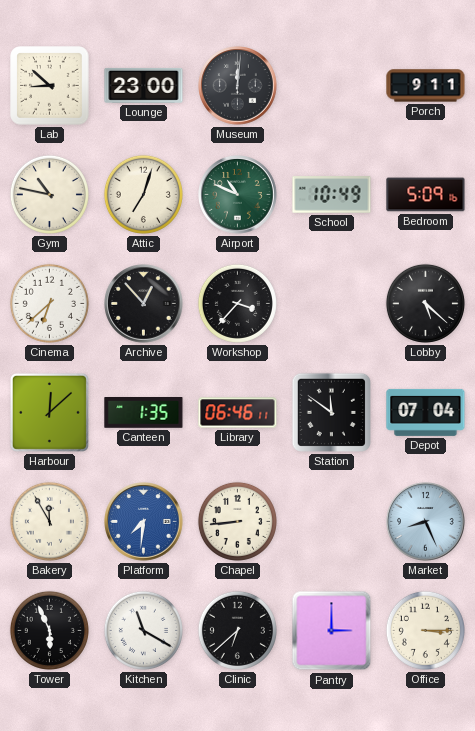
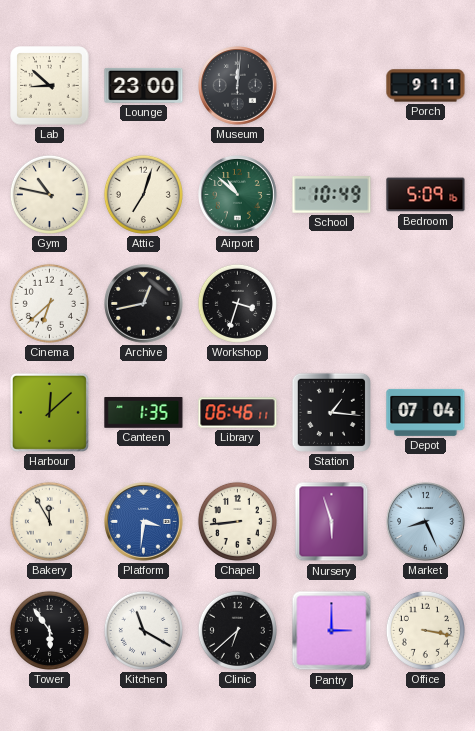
Airport: 10:49 -> 10:52
Archive: 12:53 -> 12:43
Workshop: 3:37 -> 3:33
Lobby: 5:22 -> none
Station: 11:51 -> 1:16
Platform: 7:31 -> 3:31
Nursery: none -> 5:57
Tower: 5:56 -> 5:54
Office: 3:15 -> 3:17
